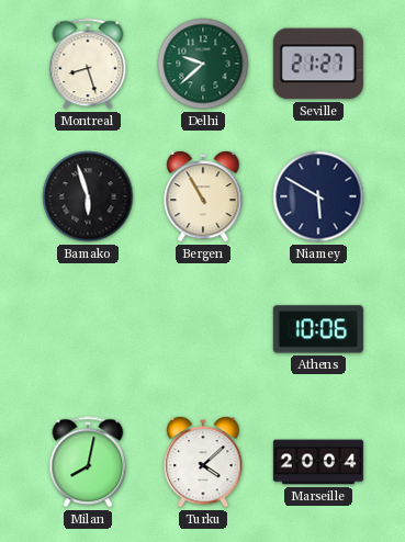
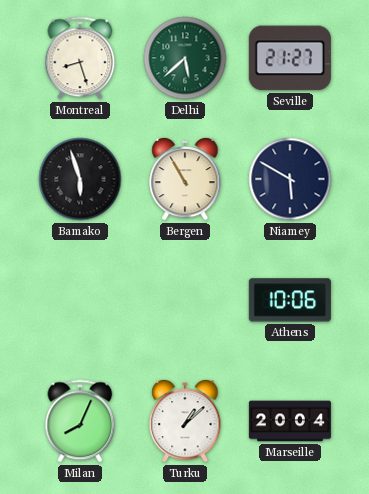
Delhi: 9:38 -> 5:38
Milan: 8:02 -> 8:04
Turku: 4:08 -> 1:08
